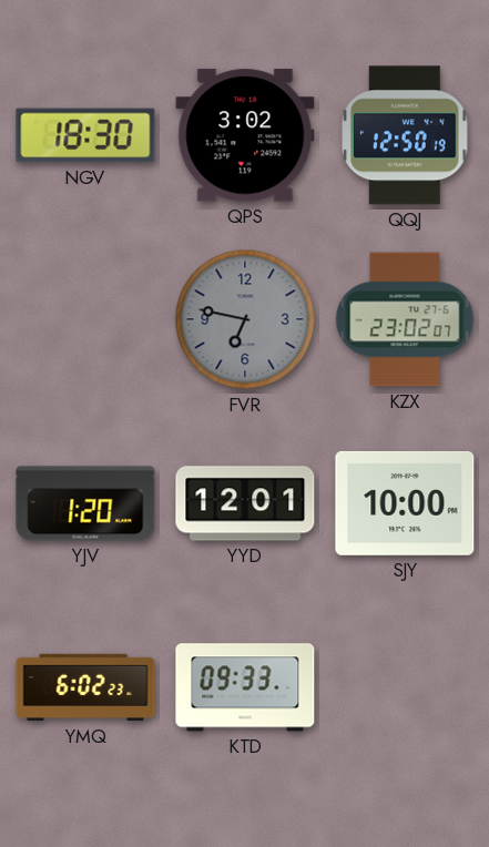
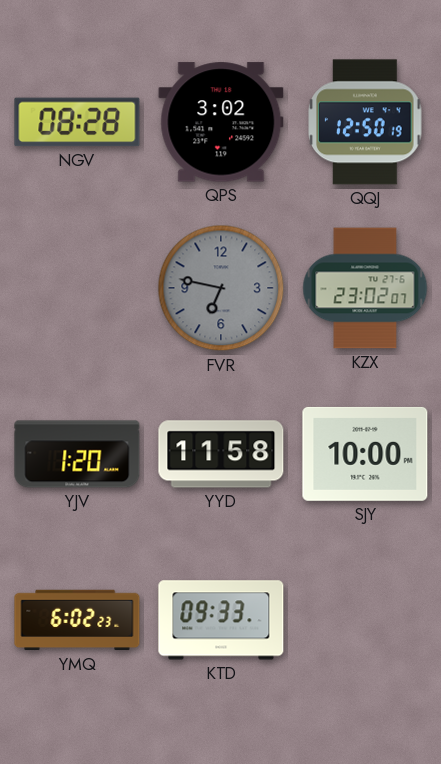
NGV: 18:30 -> 08:28
YYD: 12:01 -> 11:58
